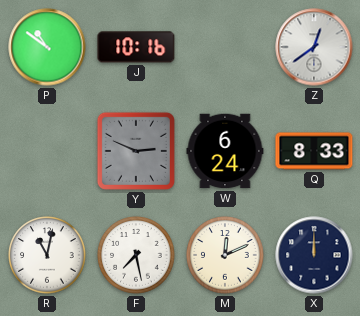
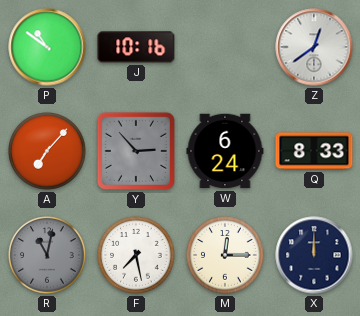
A: none -> 7:07
Y: 2:49 -> 2:53
R dial: white -> grey
M: 12:11 -> 12:15
